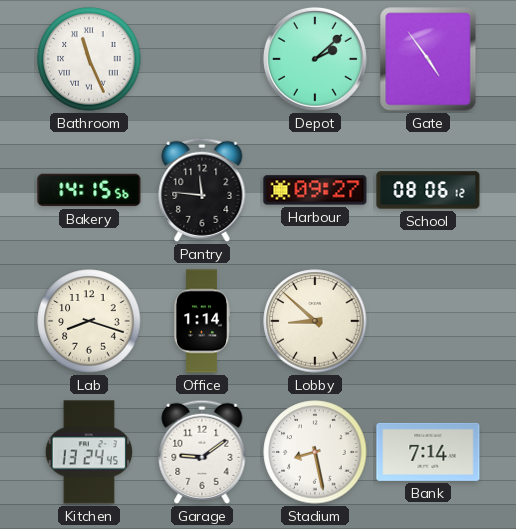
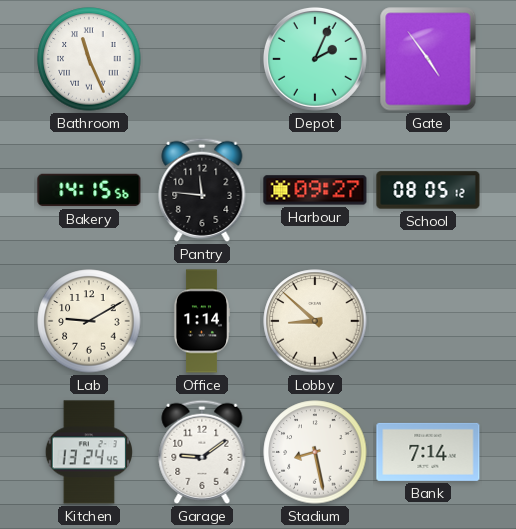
Depot: 2:08 -> 2:04
School: 08:06 -> 08:05
Lab: 8:18 -> 9:10
